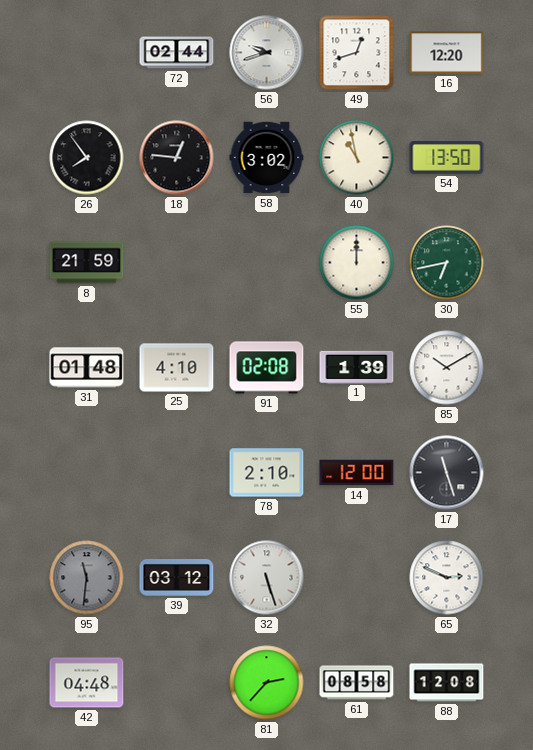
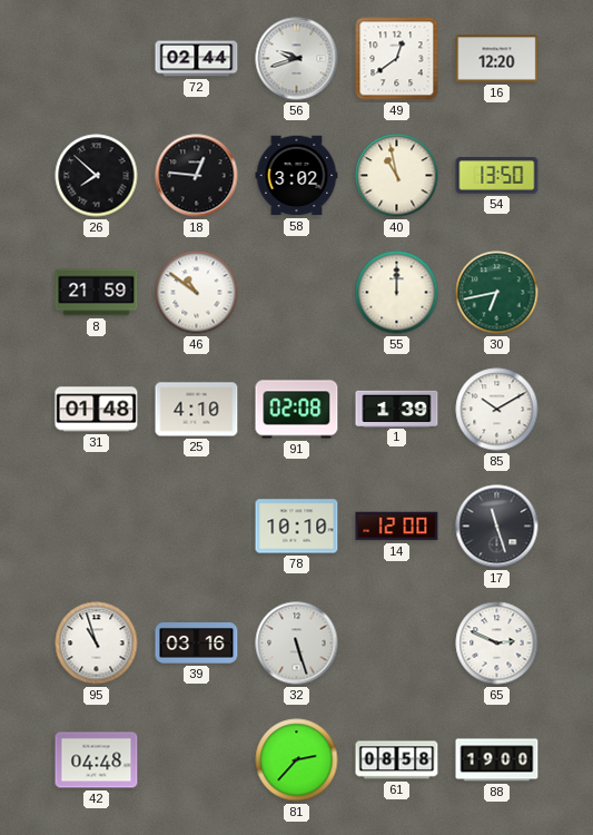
49: 12:42 -> 12:39
26: 7:54 -> 7:52
46: none -> 10:51
78: 2:10 -> 10:10
95: 11:31 -> 10:57
95 dial: grey -> white
39: 03:12 -> 03:16
88: 12:08 -> 19:00
